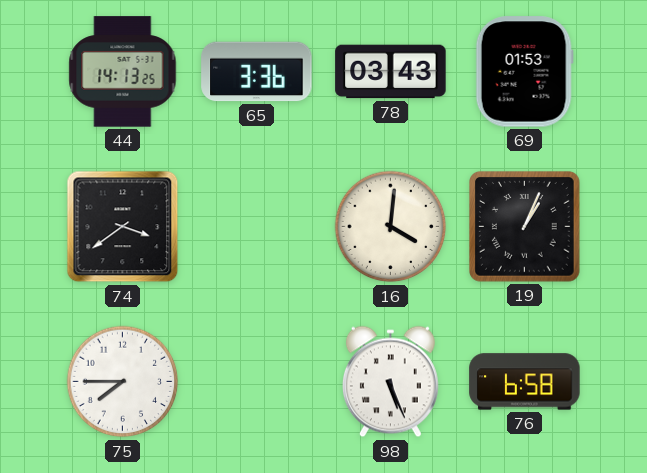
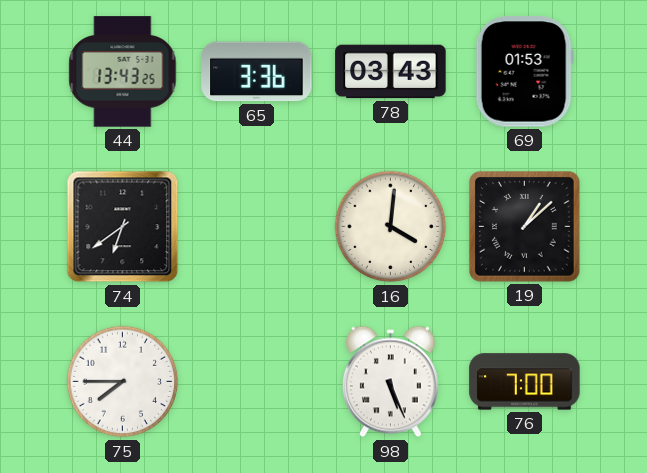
44: 14:13 -> 13:43
74: 3:39 -> 6:39
19: 1:04 -> 1:08
76: 6:58 -> 7:00
